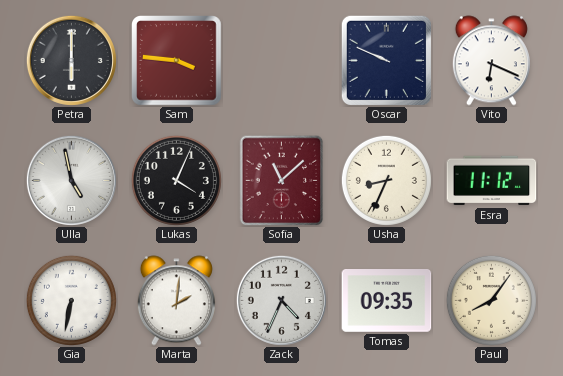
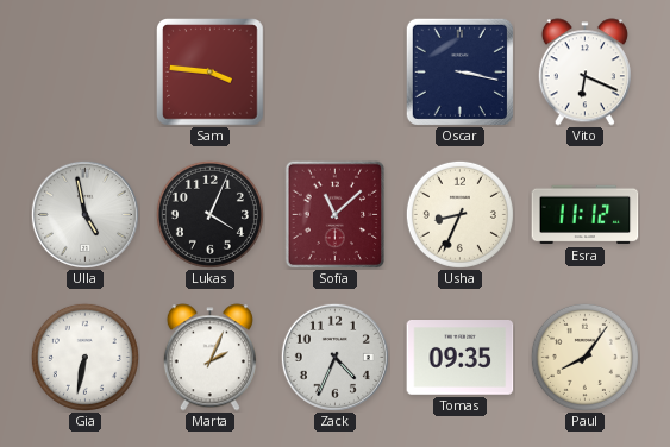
Petra: 6:00 -> none
Oscar: 9:49 -> 3:17
Marta: 2:01 -> 2:04
